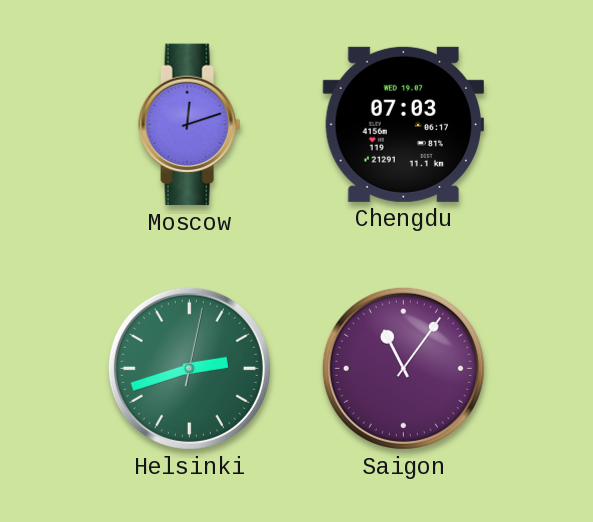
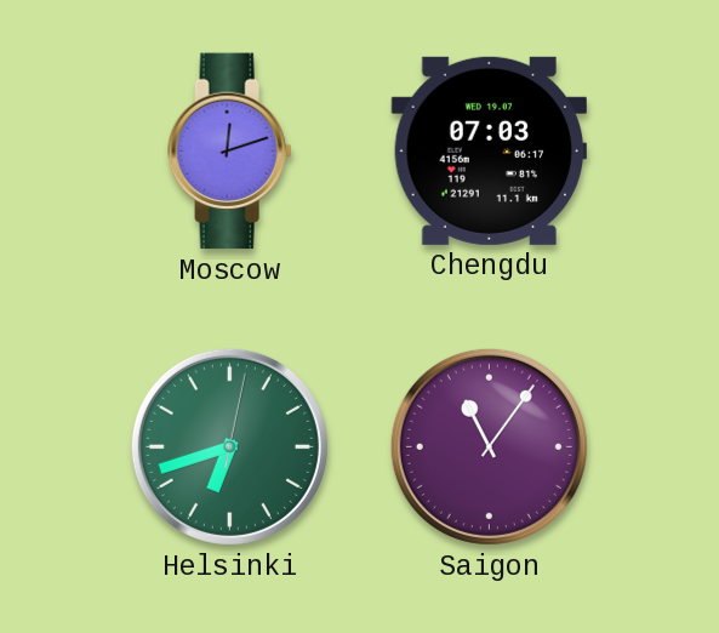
Helsinki: 2:42 -> 6:42
